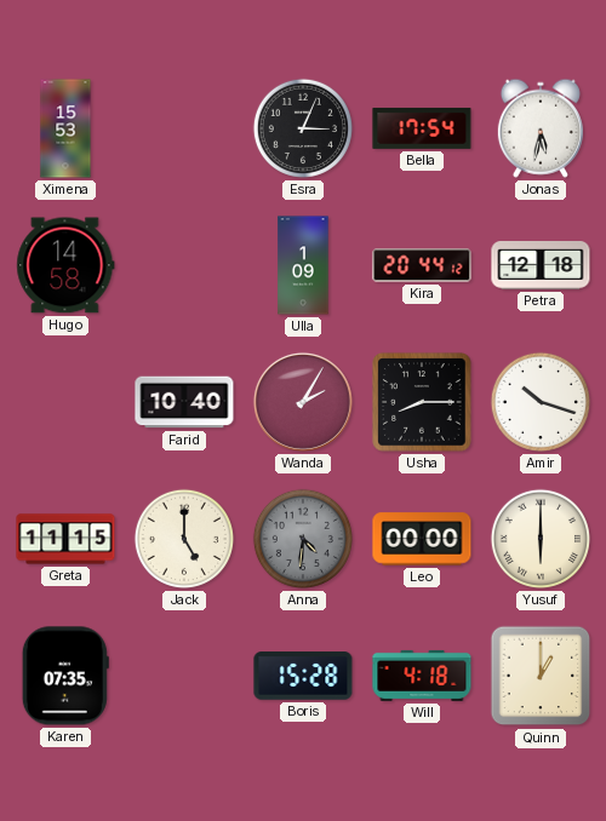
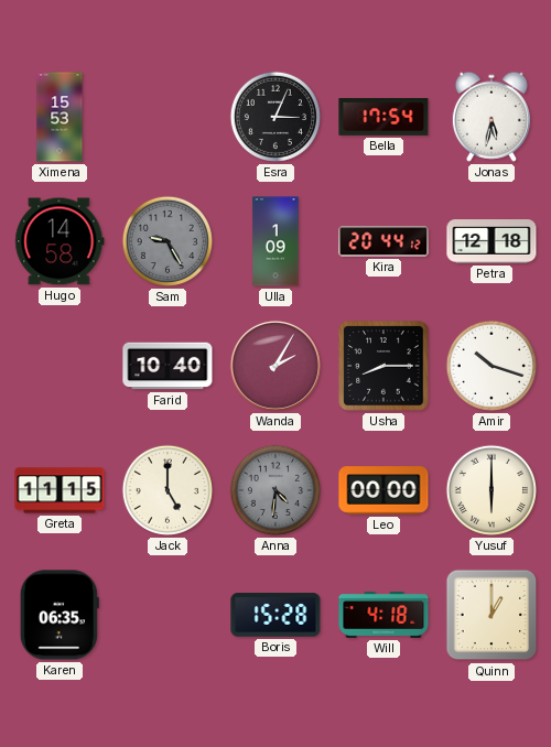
Sam: none -> 9:25
Karen: 07:35 -> 06:35
